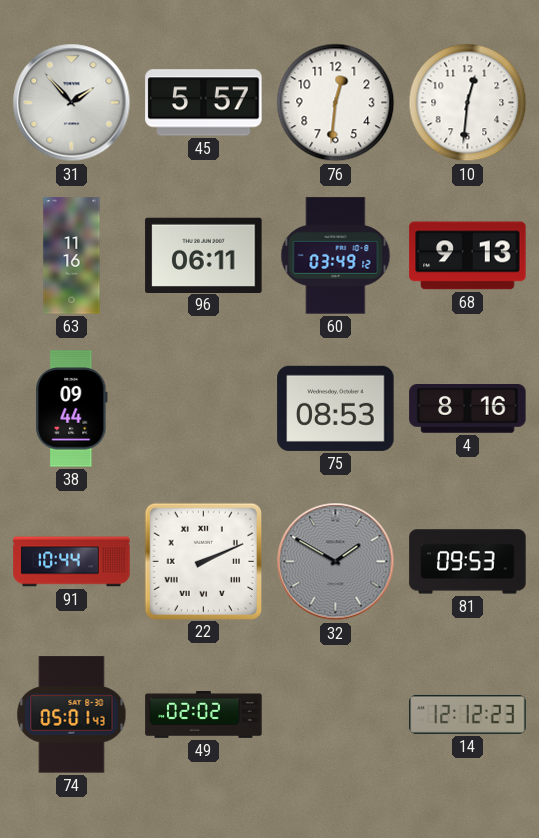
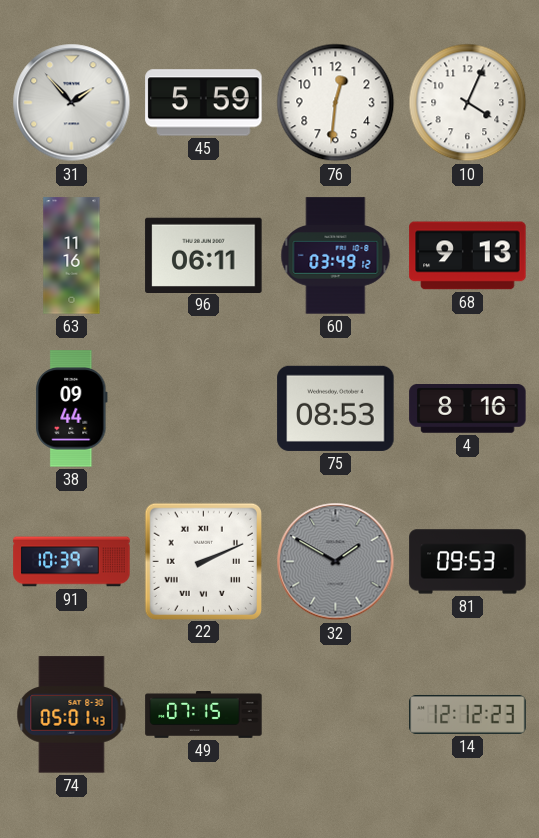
45: 5:57 -> 5:59
10: 12:31 -> 4:04
91: 10:44 -> 10:39
49: 02:02 -> 07:15
